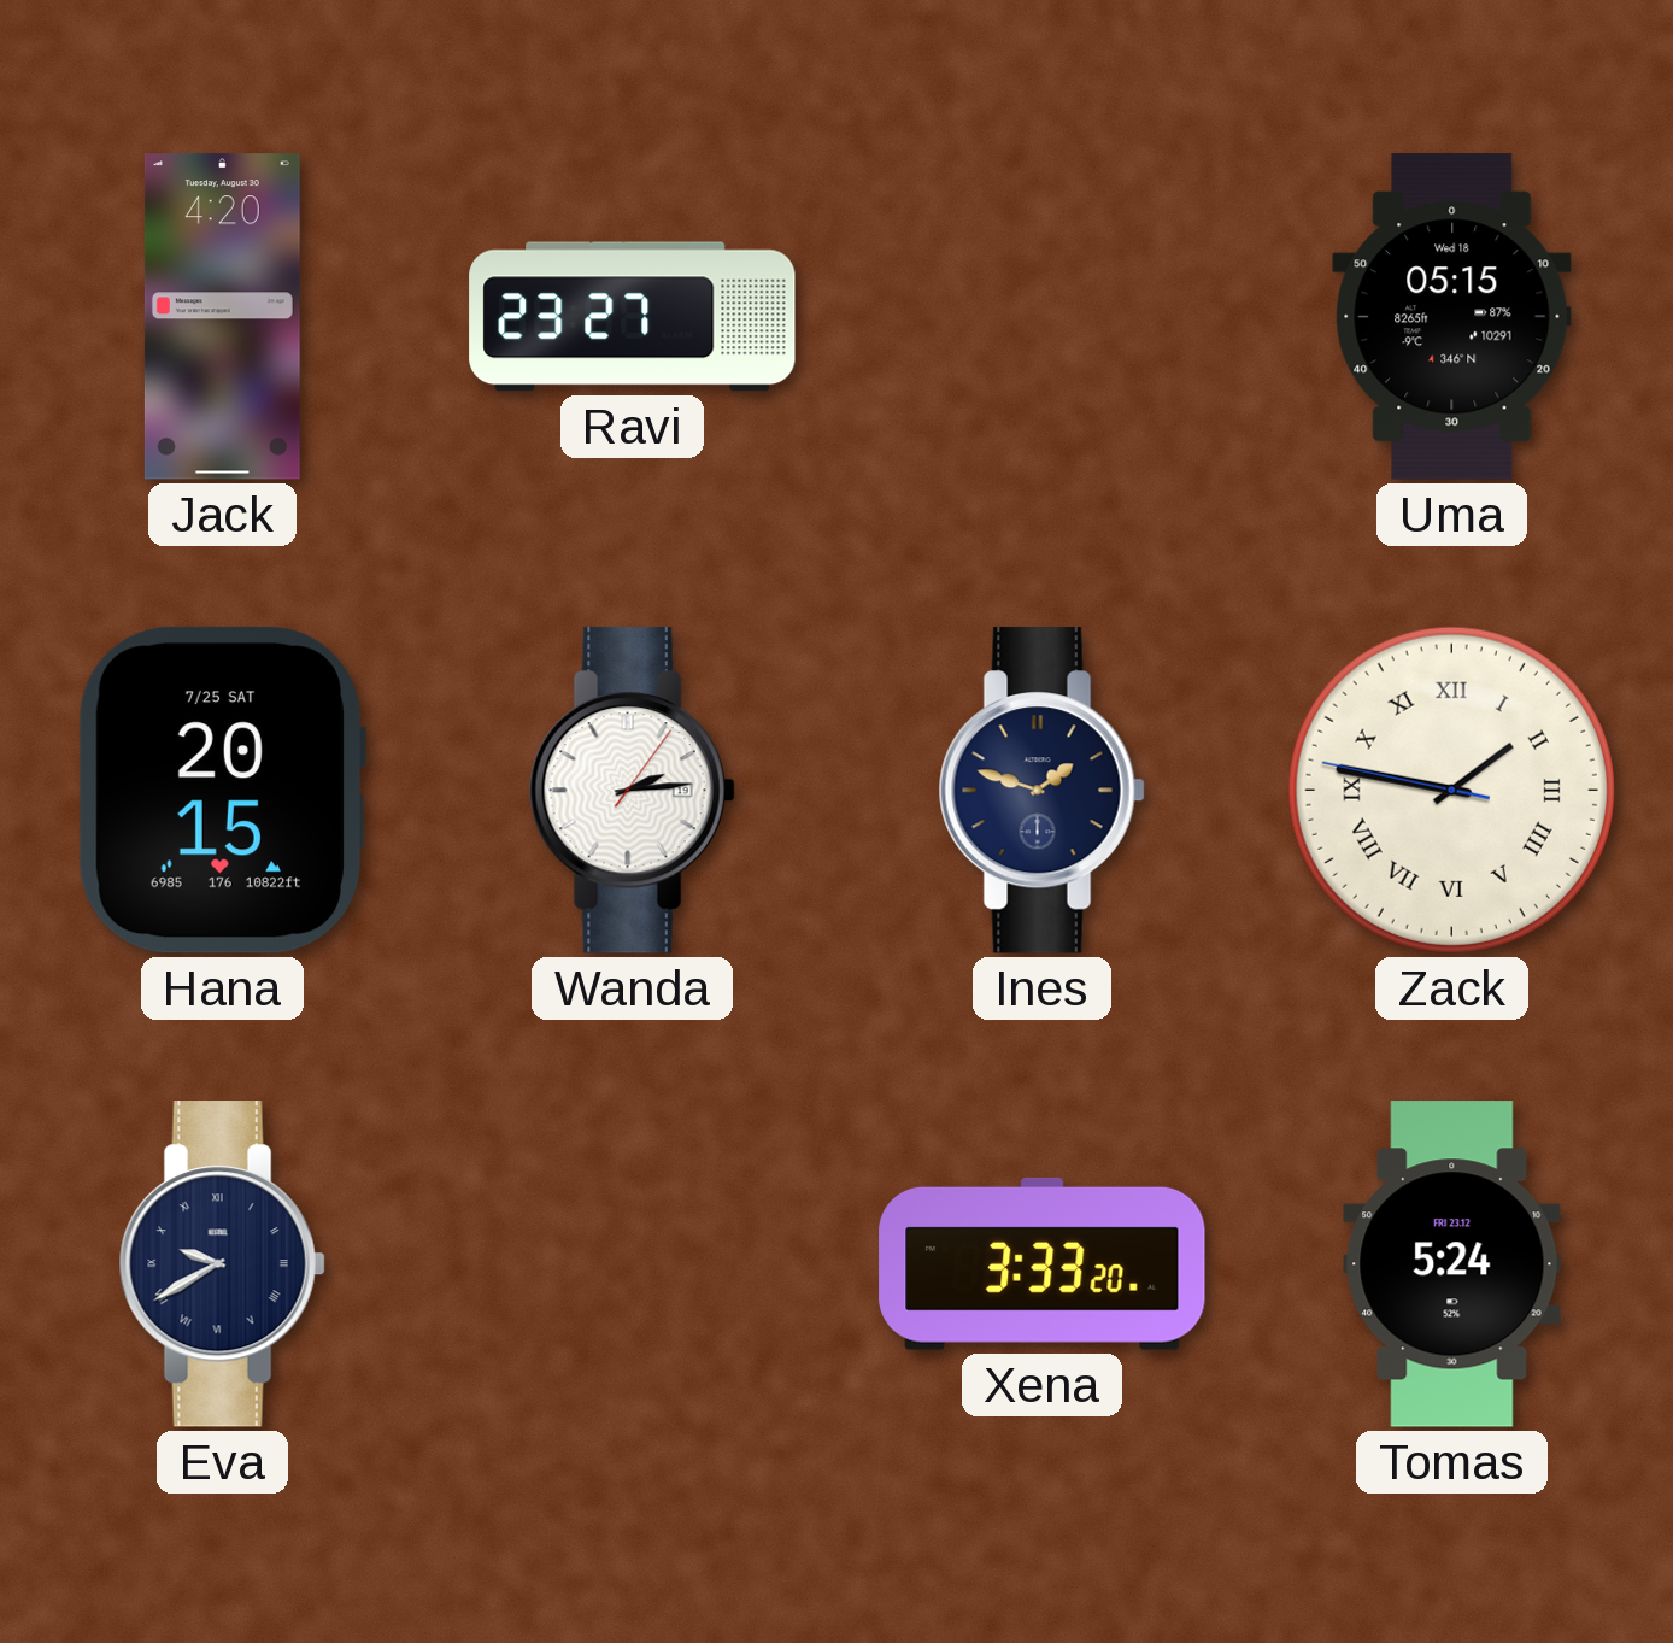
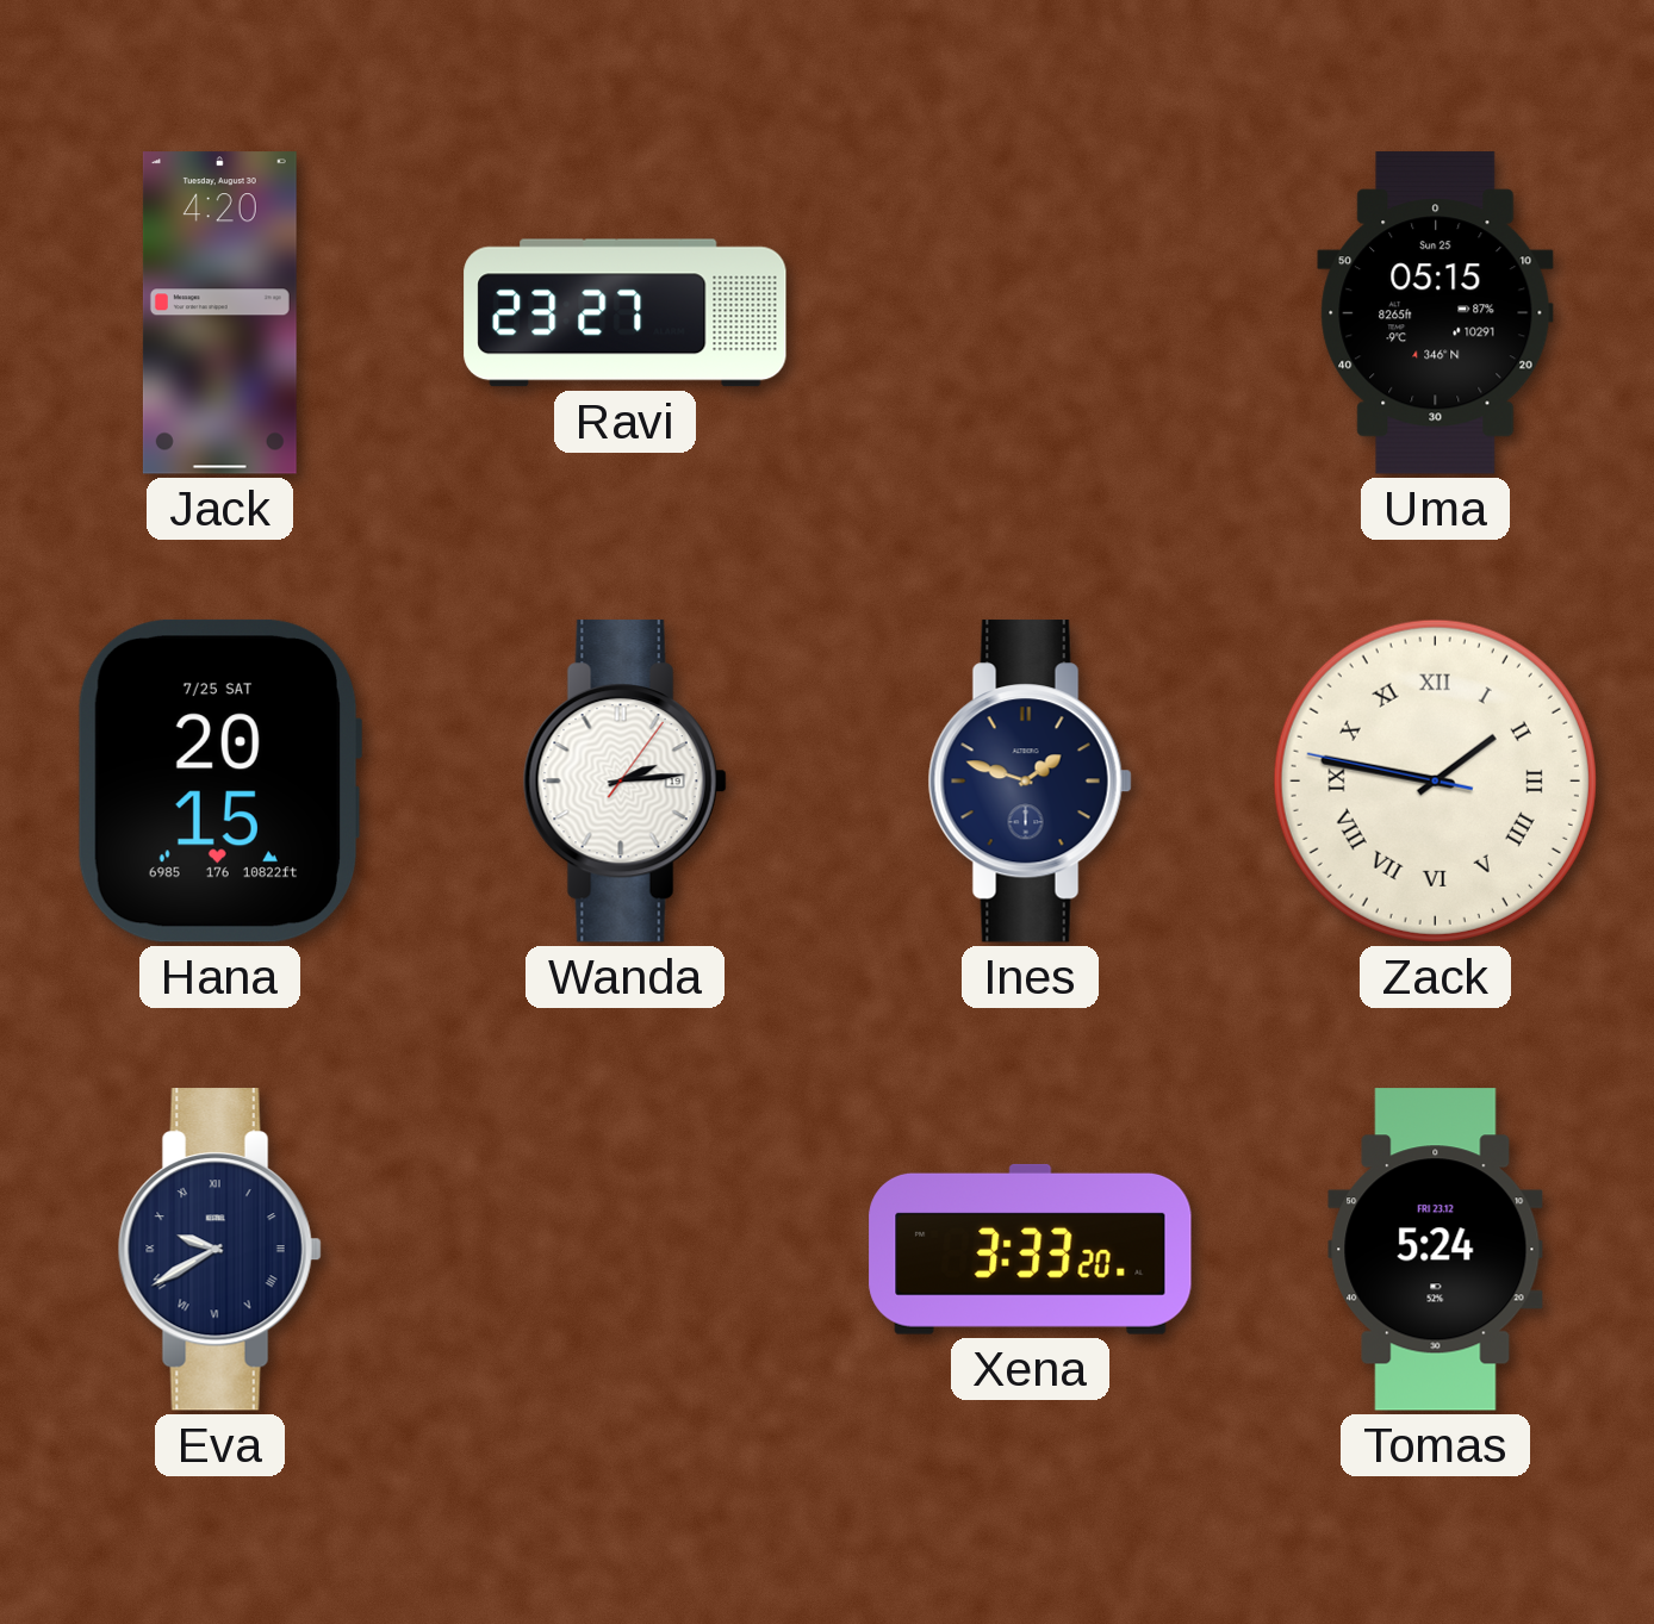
Uma date: Wed 18 -> Sun 25
